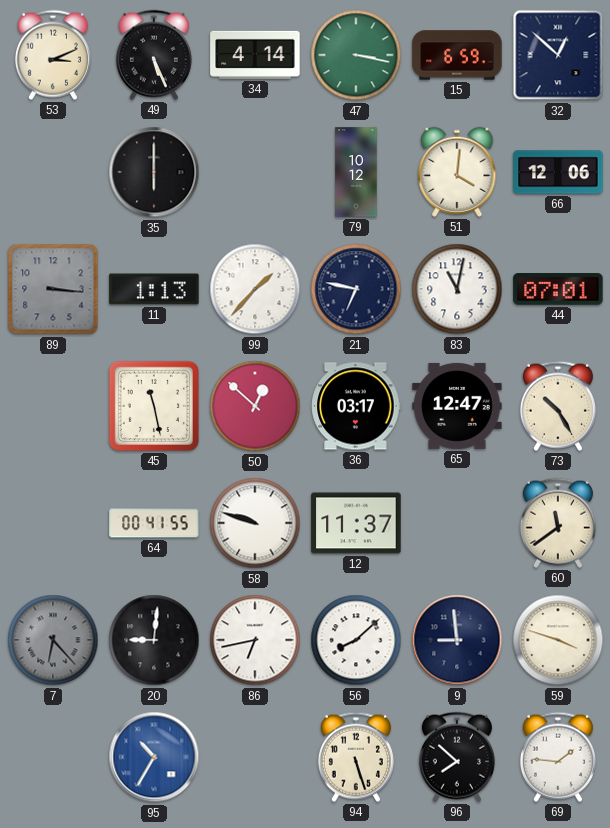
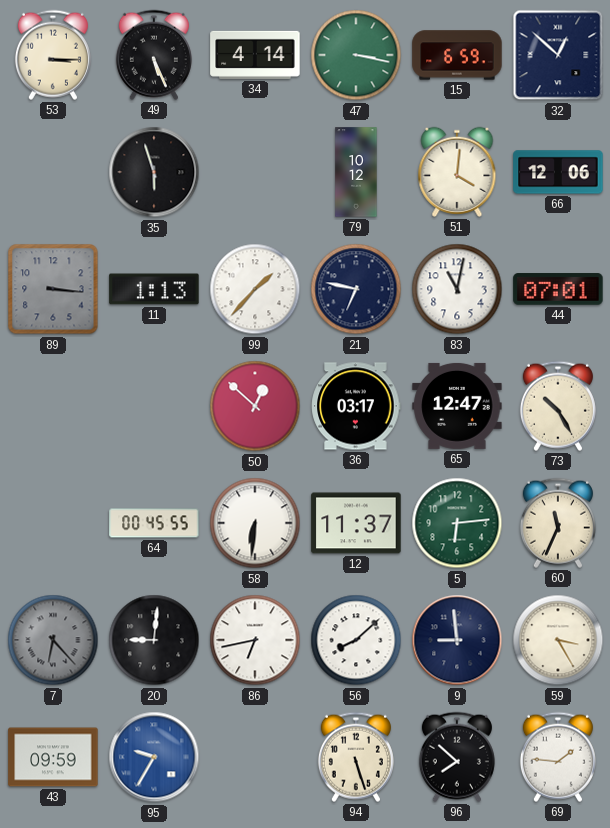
53: 3:11 -> 3:15
35: 6:00 -> 5:57
45: 11:28 -> none
64: 00:41 -> 00:45
58: 9:48 -> 6:31
5: none -> 6:14
60: 11:39 -> 11:34
59: 3:48 -> 3:25
43: none -> 09:59
95: 10:35 -> 9:35
